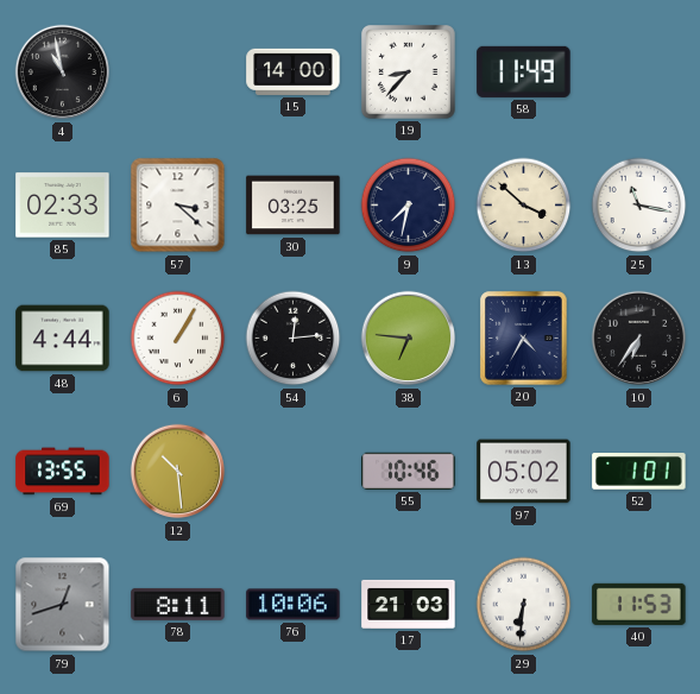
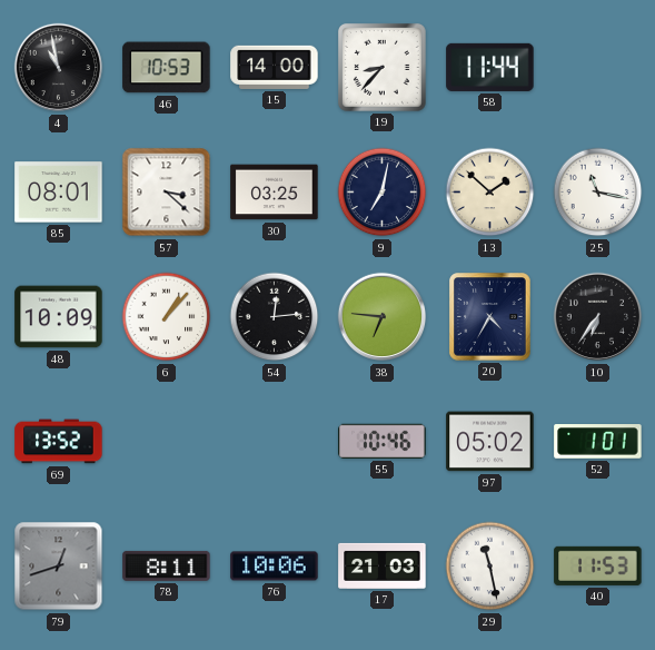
46: none -> 10:53
58: 11:49 -> 11:44
85: 02:33 -> 08:01
9: 7:32 -> 7:02
13: 3:52 -> 1:52
48: 4:44 -> 10:09
6: 1:05 -> 1:07
69: 13:55 -> 13:52
12: 10:29 -> none
29: 6:31 -> 11:28
